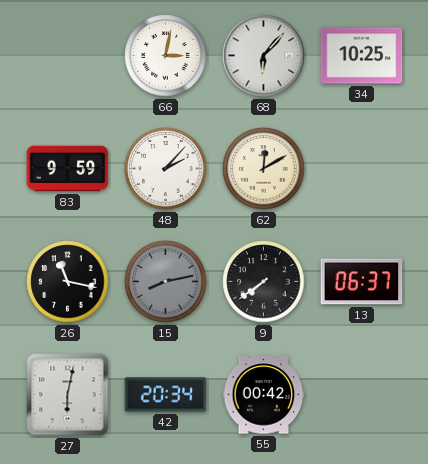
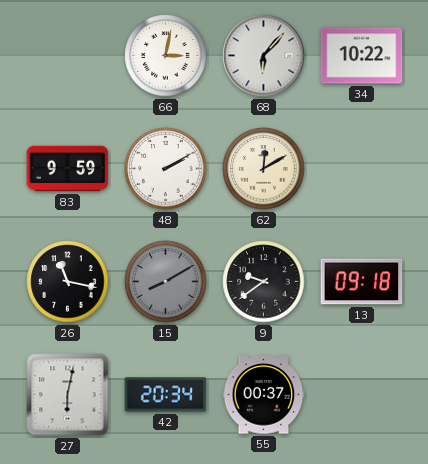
34: 10:25 -> 10:22
48: 2:07 -> 2:10
15: 8:13 -> 8:10
9: 7:39 -> 9:39
13: 06:37 -> 09:18
55: 00:42 -> 00:37
